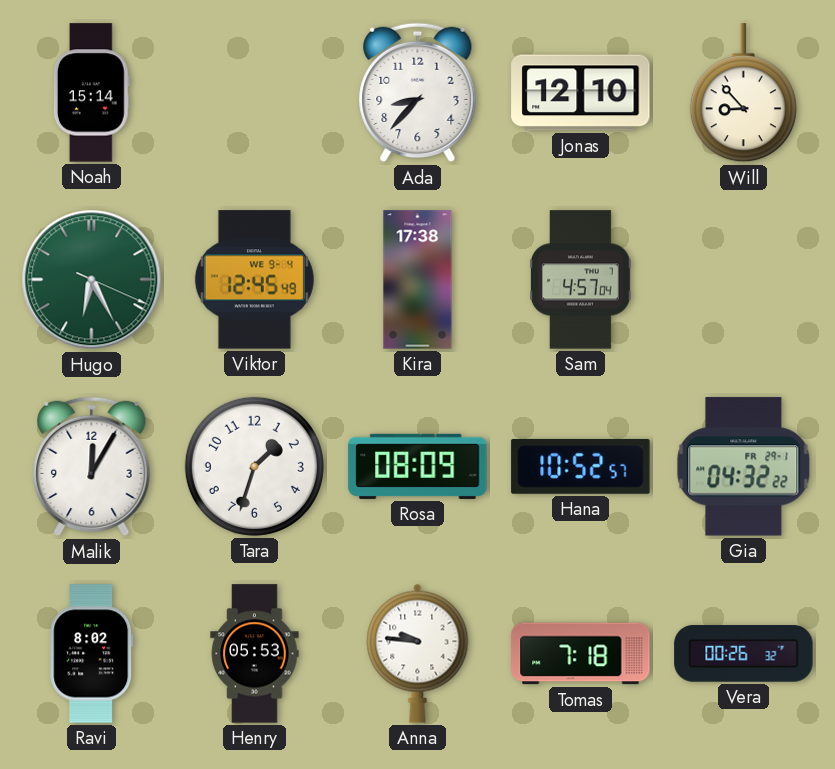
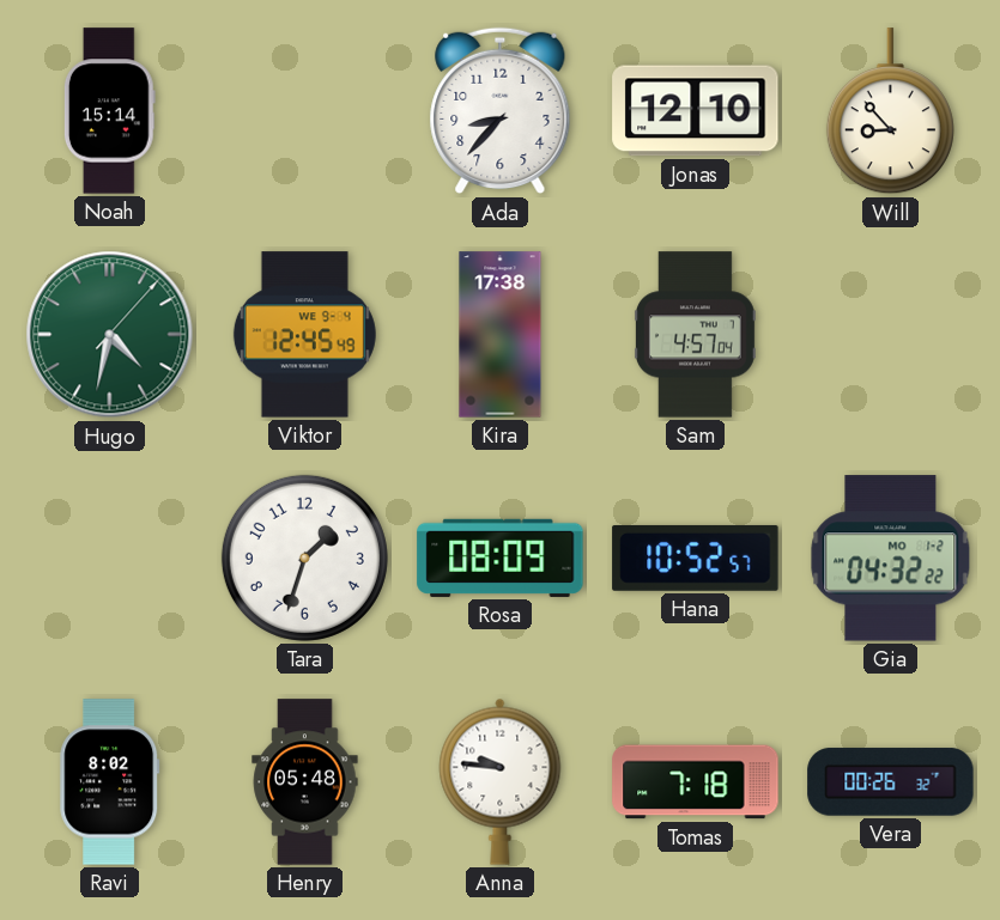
Hugo: 6:25 -> 4:32
Malik: 12:05 -> none
Gia date: FR 29-1 -> MO 1-2
Henry: 05:53 -> 05:48
